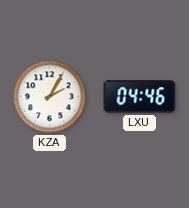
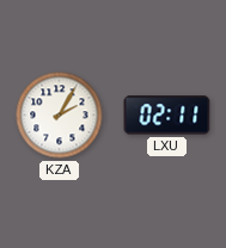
LXU: 04:46 -> 02:11
